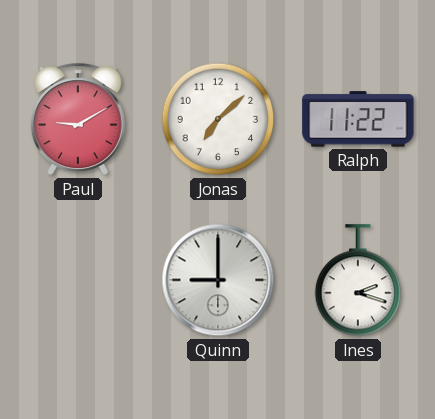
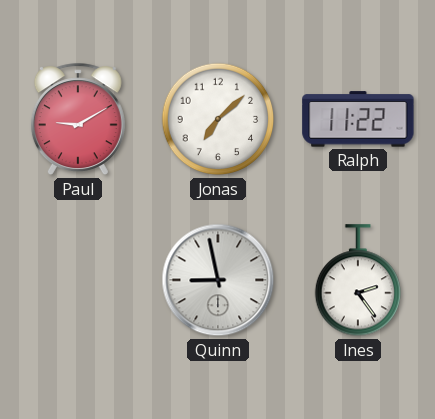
Quinn: 9:00 -> 8:58
Ines: 2:18 -> 2:24
